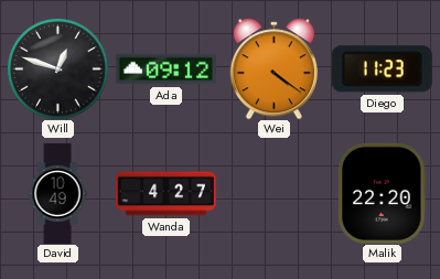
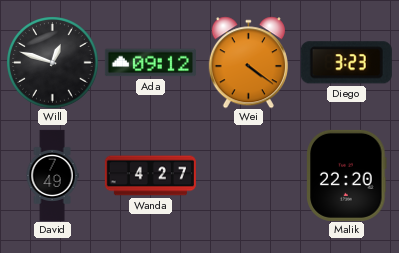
Diego: 11:23 -> 3:23
David: 10:49 -> 7:49
